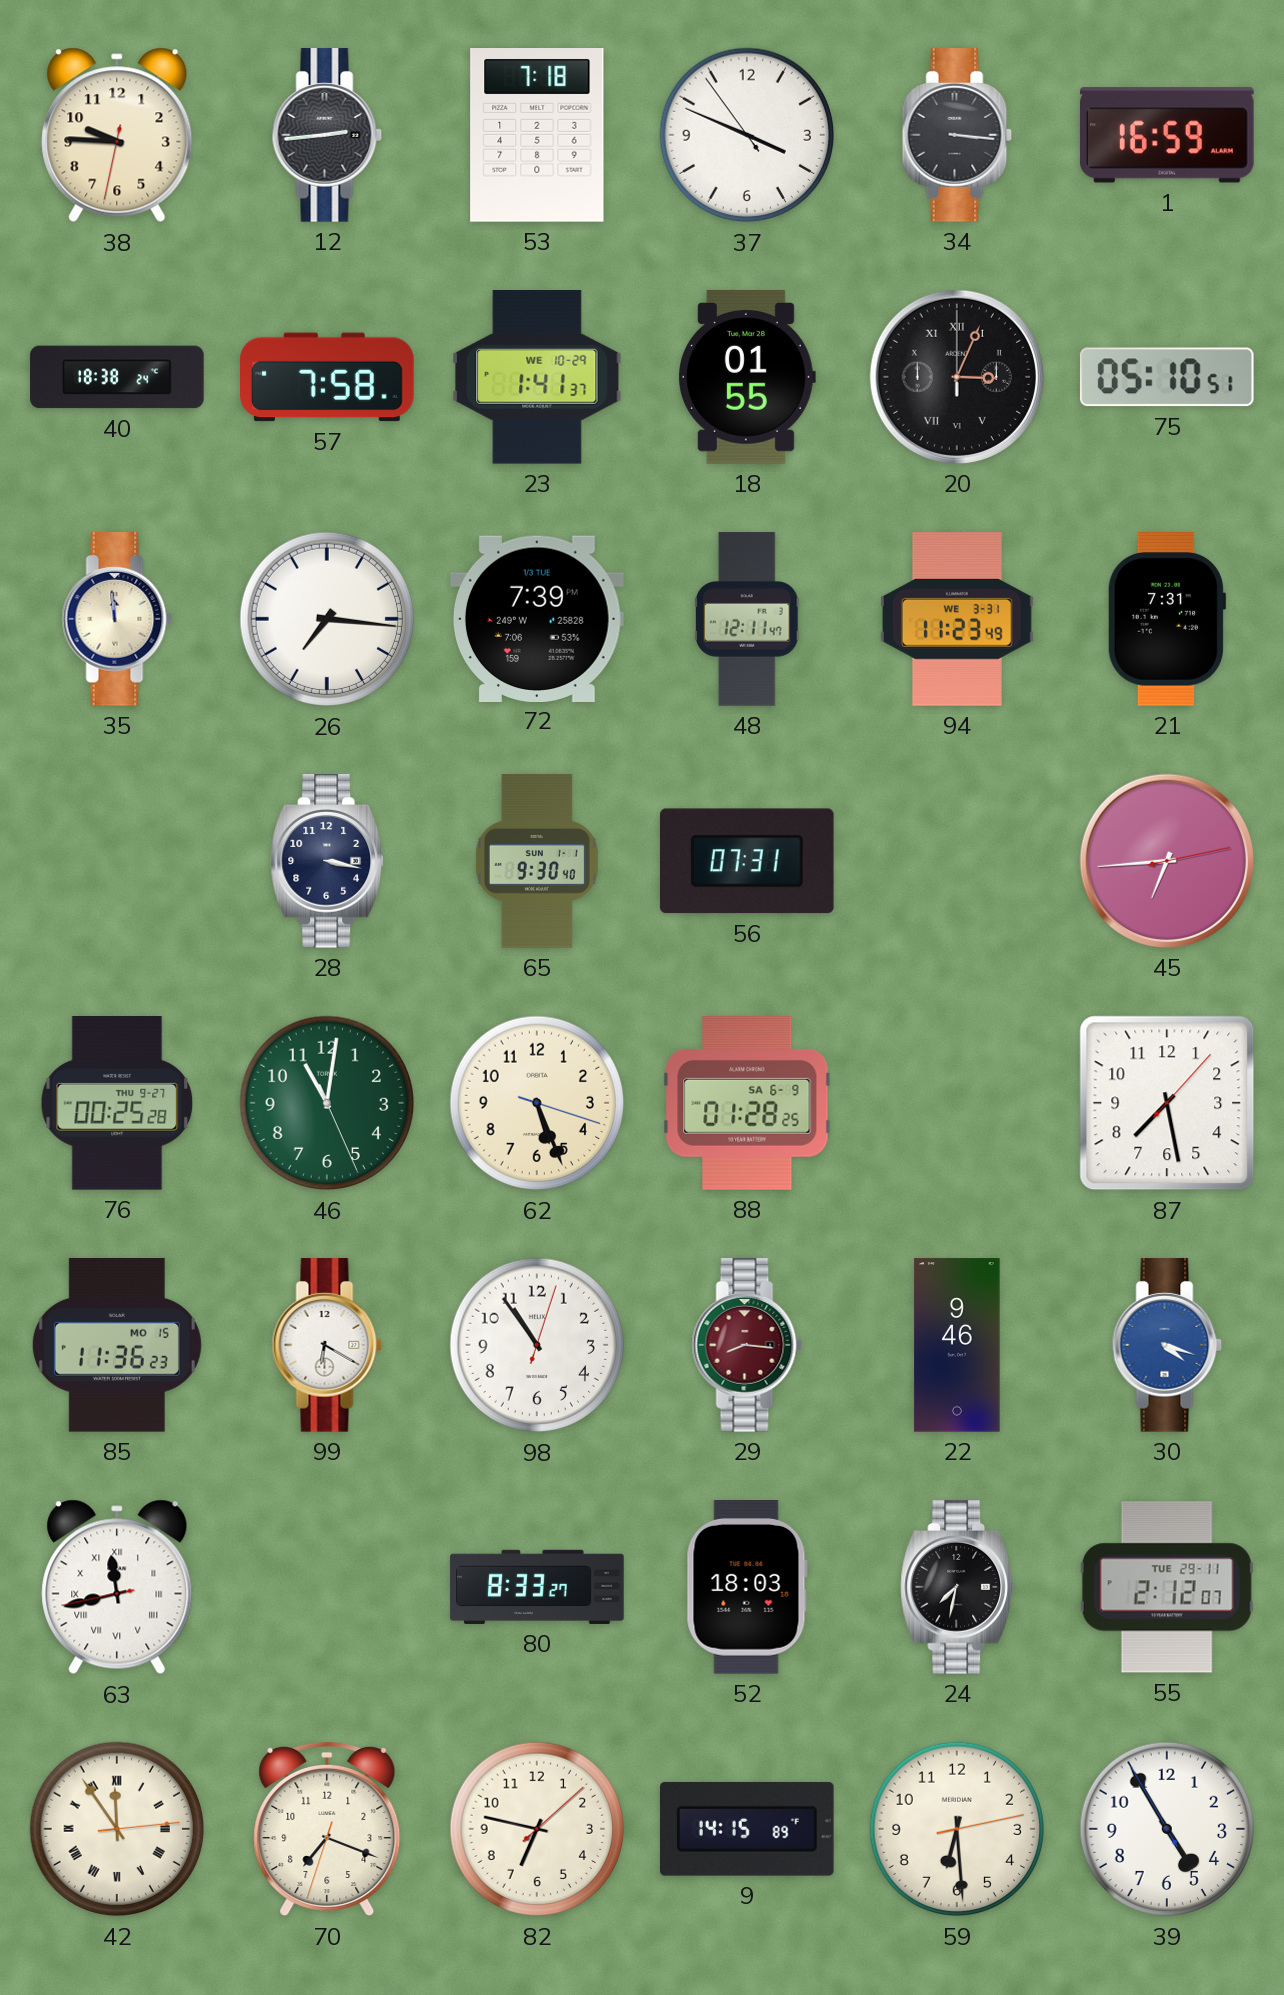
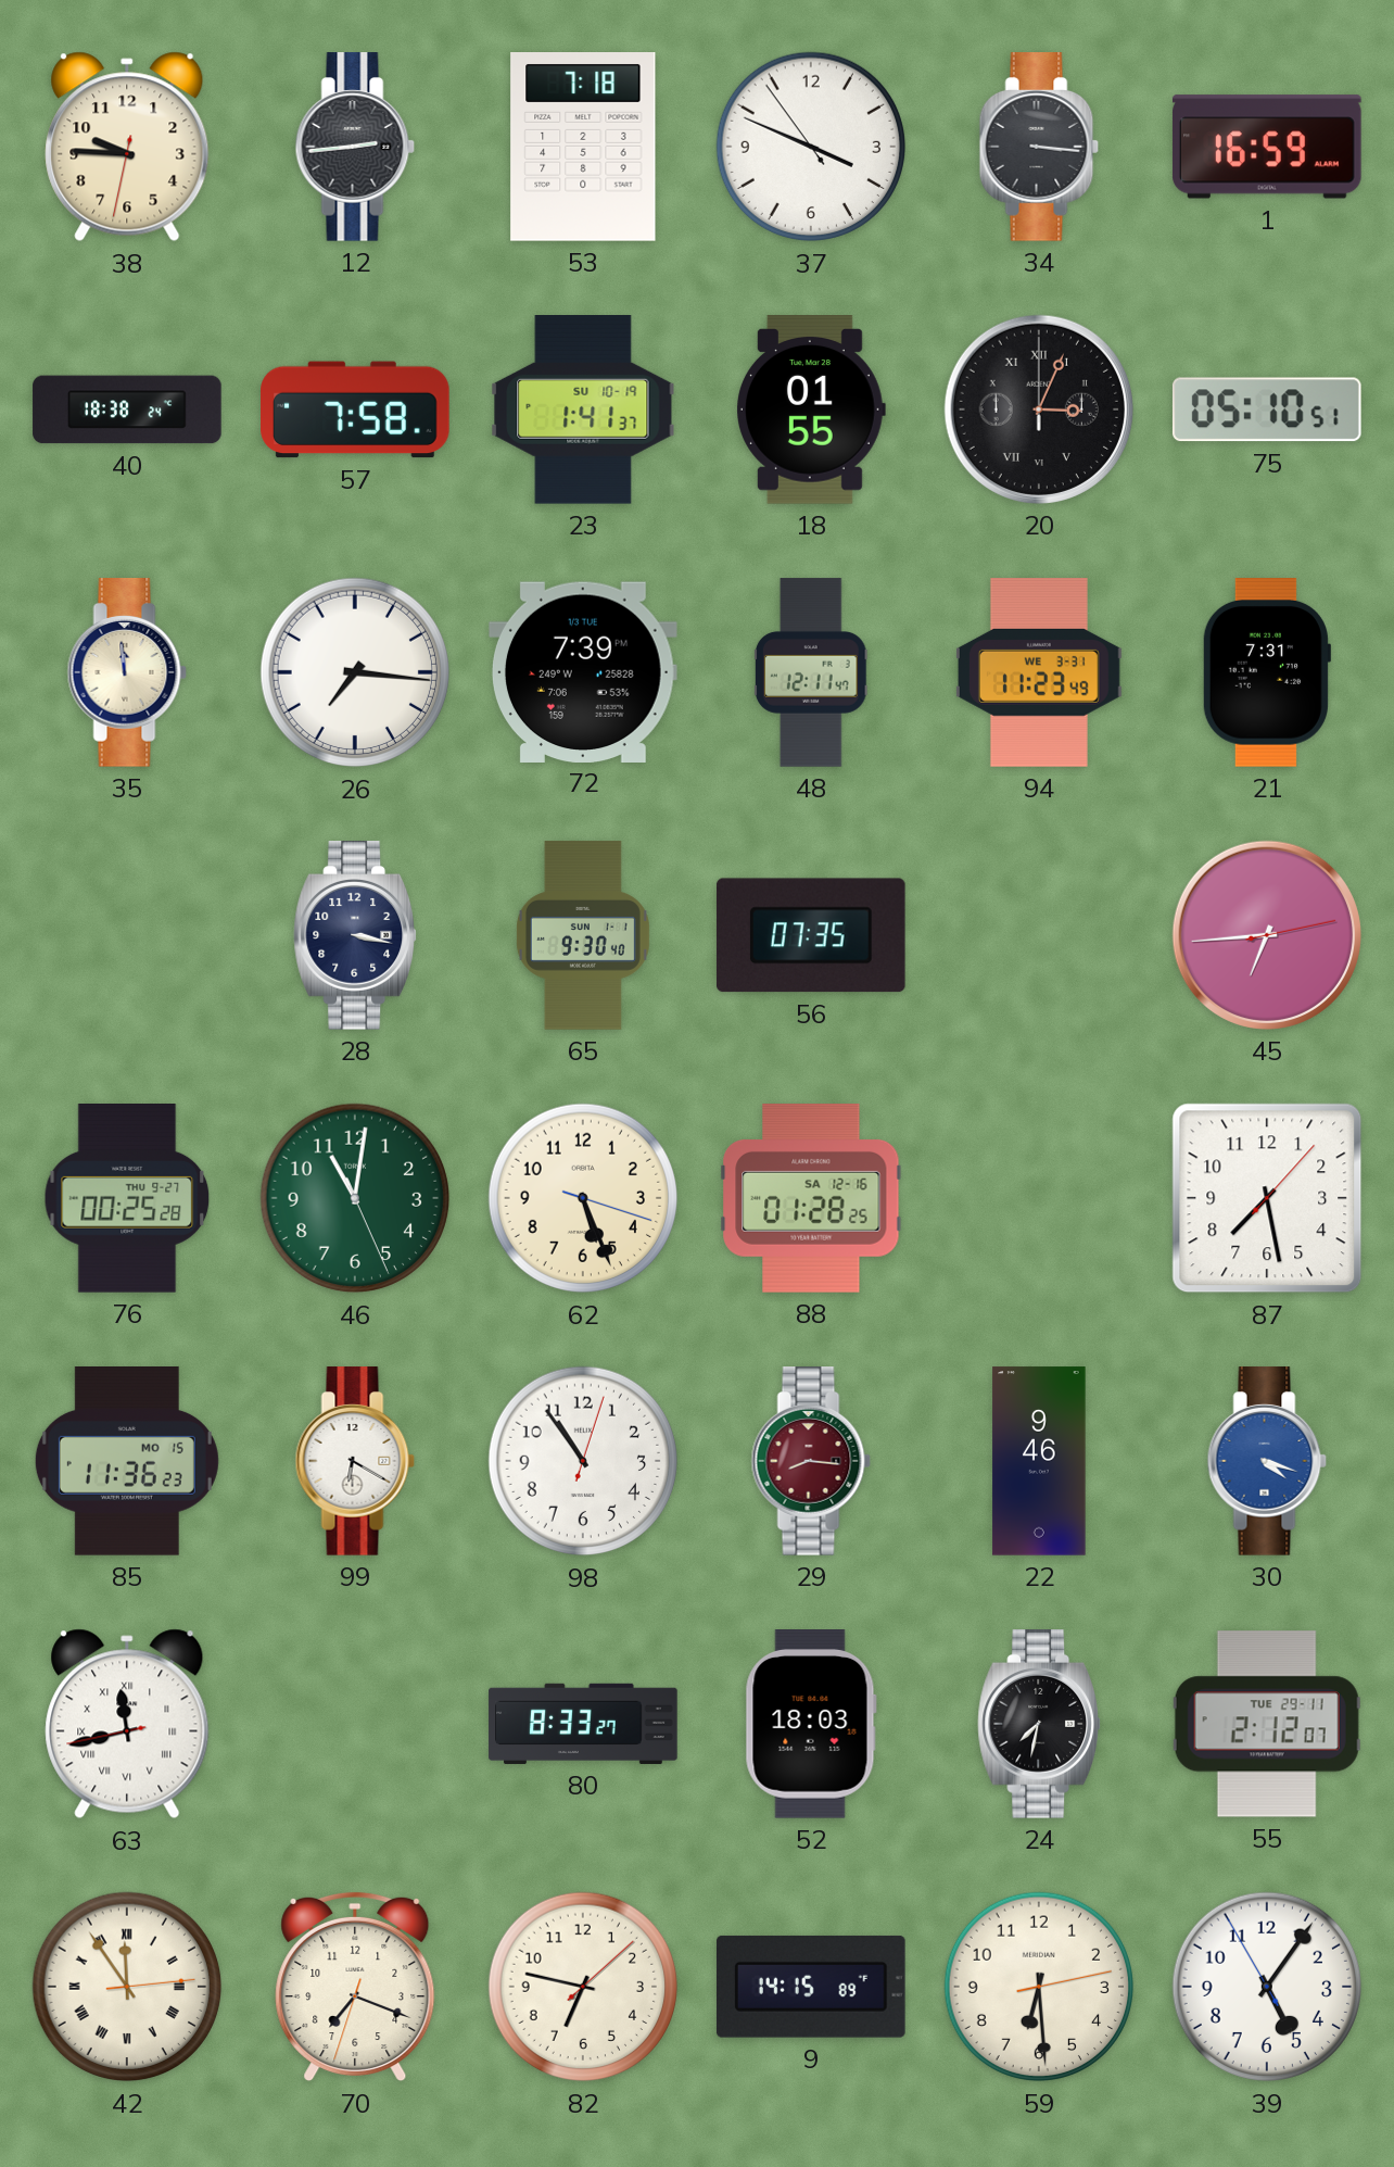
23 date: WE 10-29 -> SU 10-19
56: 07:31 -> 07:35
88 date: SA 6-9 -> SA 12-16
39: 4:54 -> 5:05
